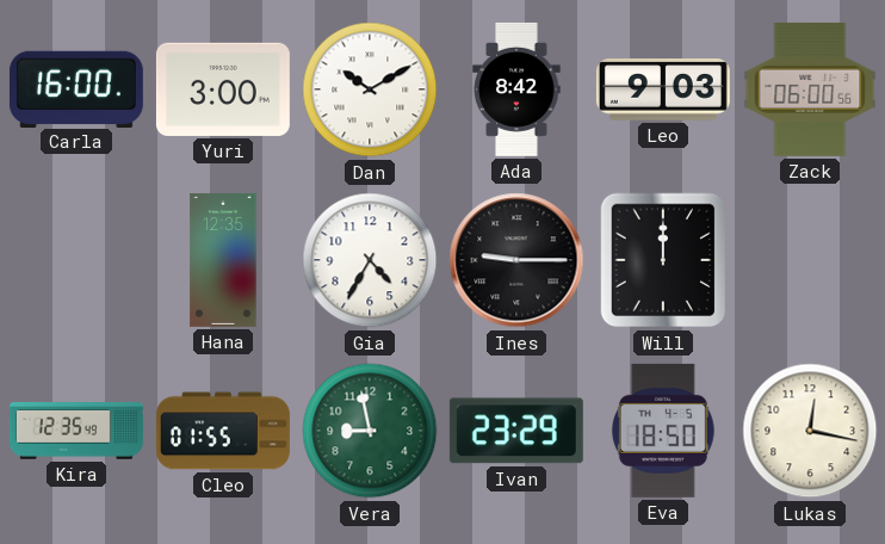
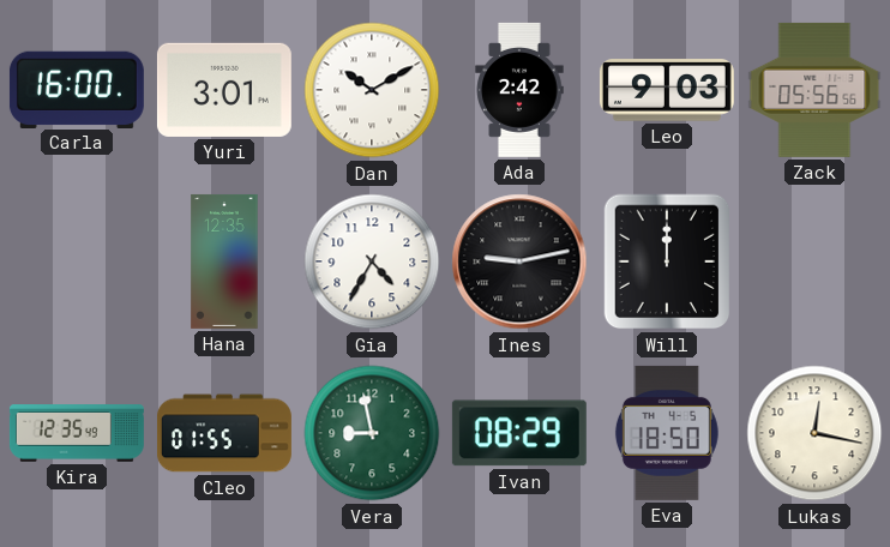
Yuri: 3:00 -> 3:01
Ada: 8:42 -> 2:42
Zack: 06:00 -> 05:56
Ines: 9:15 -> 9:13
Ivan: 23:29 -> 08:29
